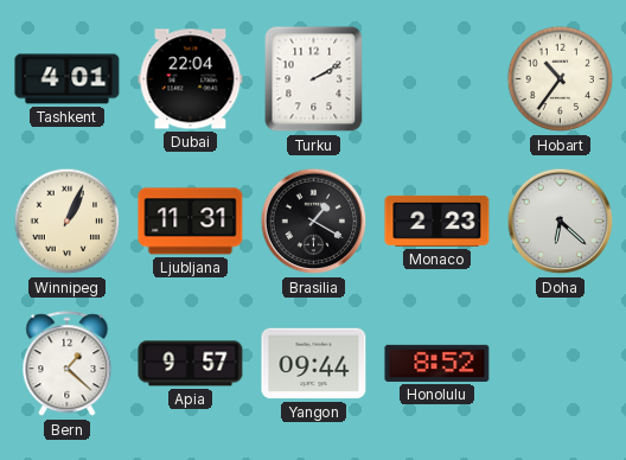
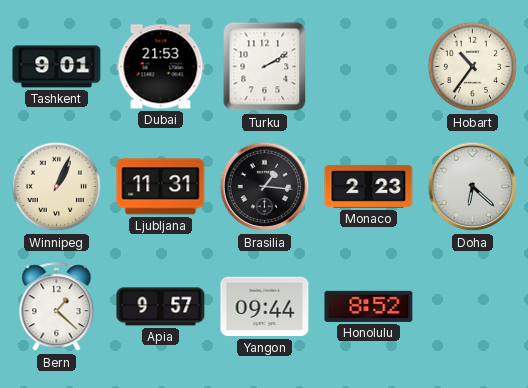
Tashkent: 4:01 -> 9:01
Dubai: 22:04 -> 21:53
Brasilia: 1:20 -> 1:16
